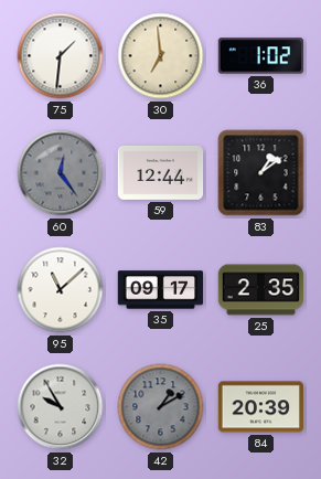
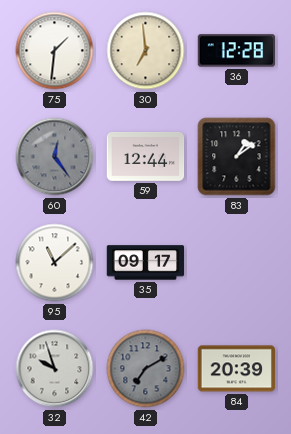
36: 1:02 -> 12:28
25: 2:35 -> none
32: 9:55 -> 9:57
42: 1:10 -> 7:10
